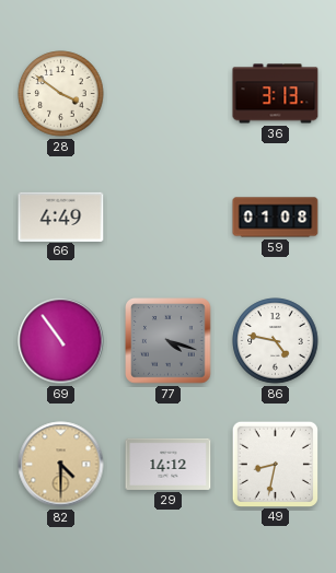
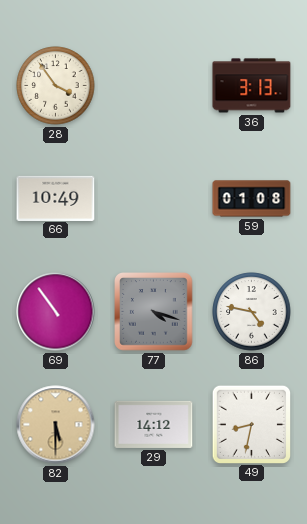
28: 3:51 -> 3:54
66: 4:49 -> 10:49
82: 4:30 -> 5:30
